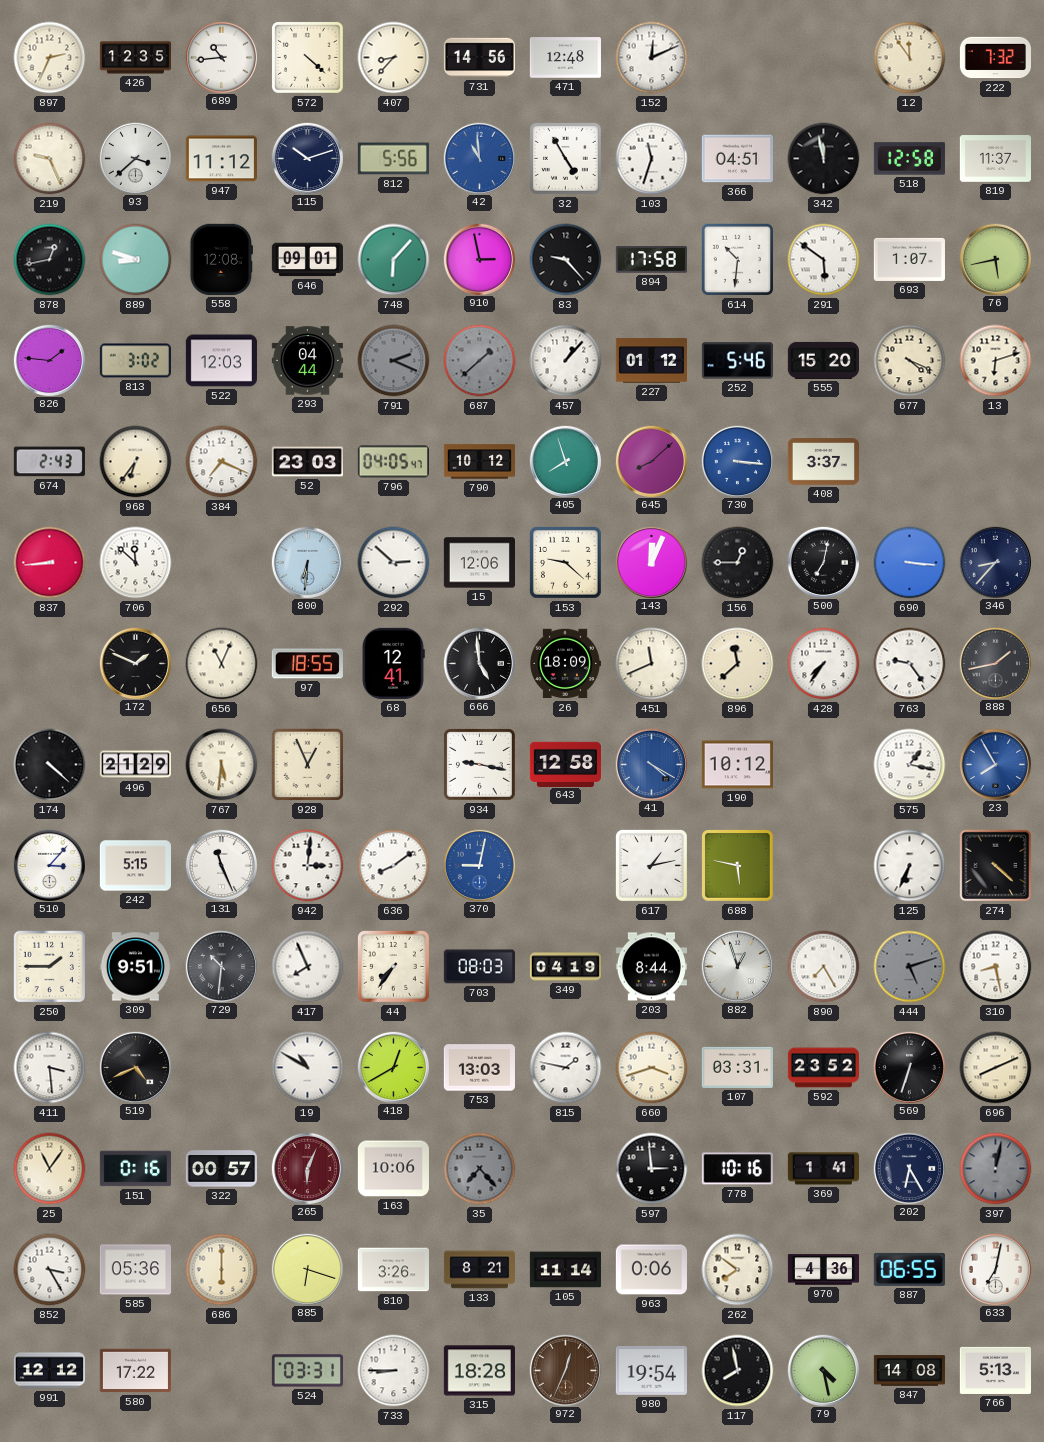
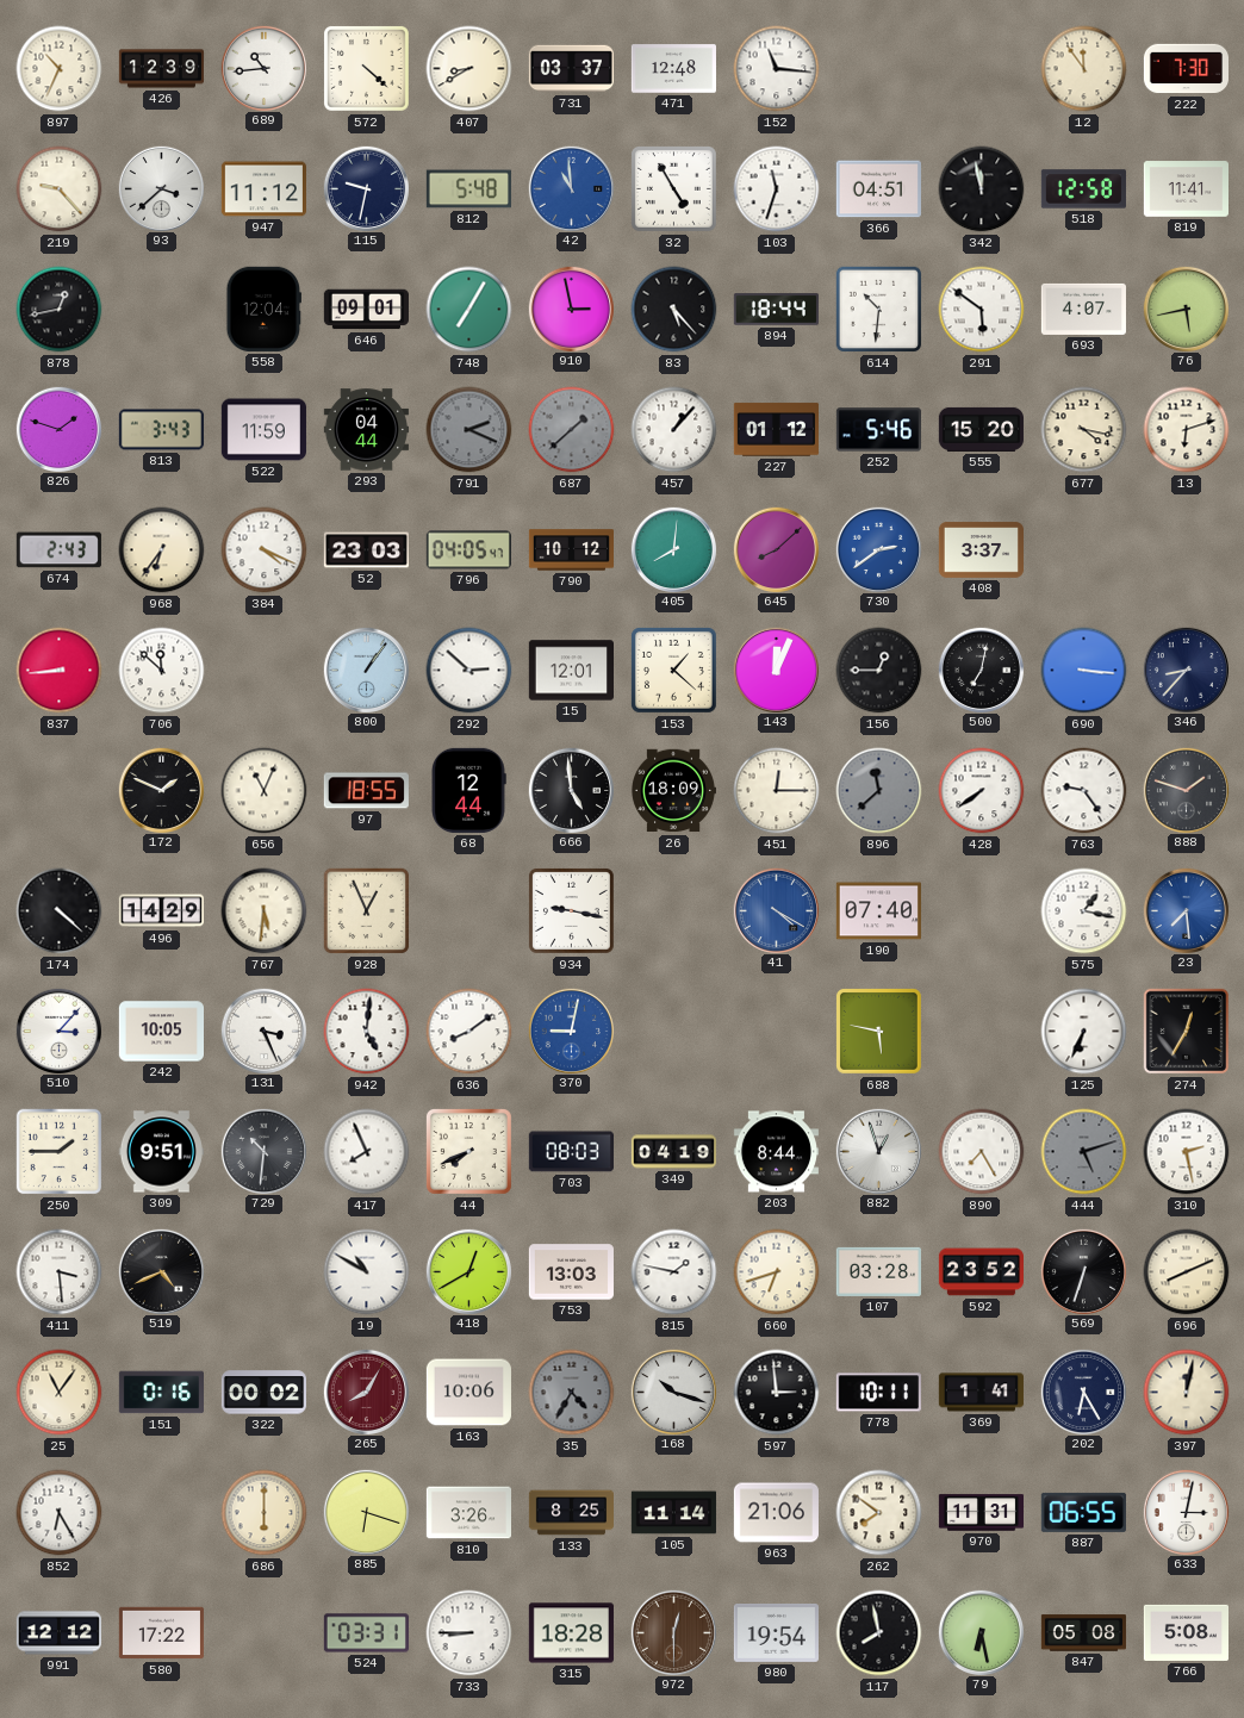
897: 2:34 -> 10:34
426: 12:35 -> 12:39
407: 8:37 -> 8:40
731: 14:56 -> 03:37
152: 12:11 -> 11:16
222: 7:32 -> 7:30
219: 9:26 -> 9:23
115: 10:12 -> 9:32
812: 5:56 -> 5:48
819: 11:37 -> 11:41
889: 8:48 -> none
558: 12:08 -> 12:04
748: 6:07 -> 7:05
83: 9:23 -> 5:23
894: 17:58 -> 18:44
693: 1:07 -> 4:07
826: 1:46 -> 1:48
813: 3:02 -> 3:43
522: 12:03 -> 11:59
677: 4:19 -> 4:17
384: 7:19 -> 4:19
405: 7:57 -> 8:01
730: 3:16 -> 2:39
800: 6:31 -> 1:06
15: 12:06 -> 12:01
153: 9:22 -> 1:22
68: 12:41 -> 12:44
451: 11:41 -> 12:15
896 dial: cream -> grey
428: 7:36 -> 7:39
888: 1:43 -> 1:48
496: 21:29 -> 14:29
643: 12:58 -> none
190: 10:12 -> 07:40
23: 7:55 -> 7:29
242: 5:15 -> 10:05
131: 11:26 -> 3:26
942: 3:01 -> 5:01
617: 1:13 -> none
274: 4:22 -> 12:35
44: 7:36 -> 7:41
310: 8:28 -> 2:28
660: 3:42 -> 6:42
107: 03:31 -> 03:28
322: 00:57 -> 00:02
265: 6:04 -> 8:05
35: 7:23 -> 4:35
168: none -> 10:18
778: 10:16 -> 10:11
397 dial: grey -> cream
852: 3:25 -> 6:25
585: 05:36 -> none
133: 8:21 -> 8:25
963: 0:06 -> 21:06
970: 4:36 -> 11:31
633: 7:02 -> 3:02
972: 12:34 -> 12:30
79: 4:28 -> 6:28
847: 14:08 -> 05:08
766: 5:13 -> 5:08
